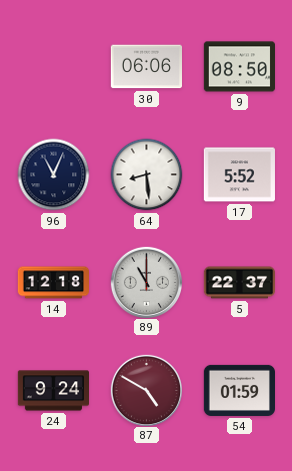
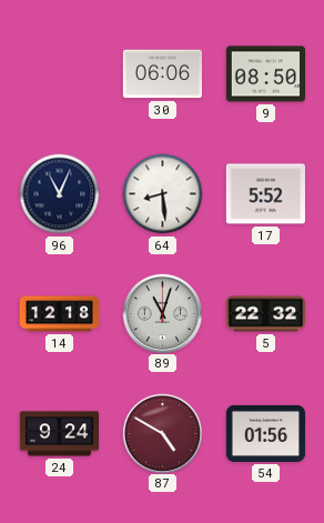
89: 11:00 -> 11:03
5: 22:37 -> 22:32
54: 01:59 -> 01:56
